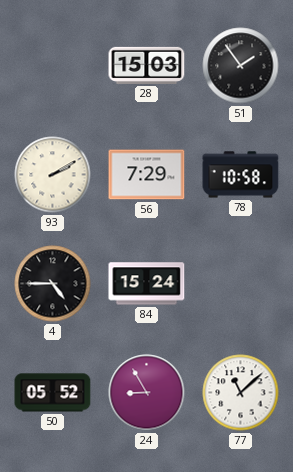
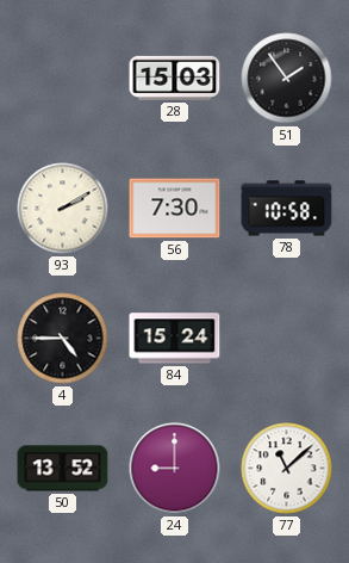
56: 7:29 -> 7:30
50: 05:52 -> 13:52
24: 8:55 -> 9:00
